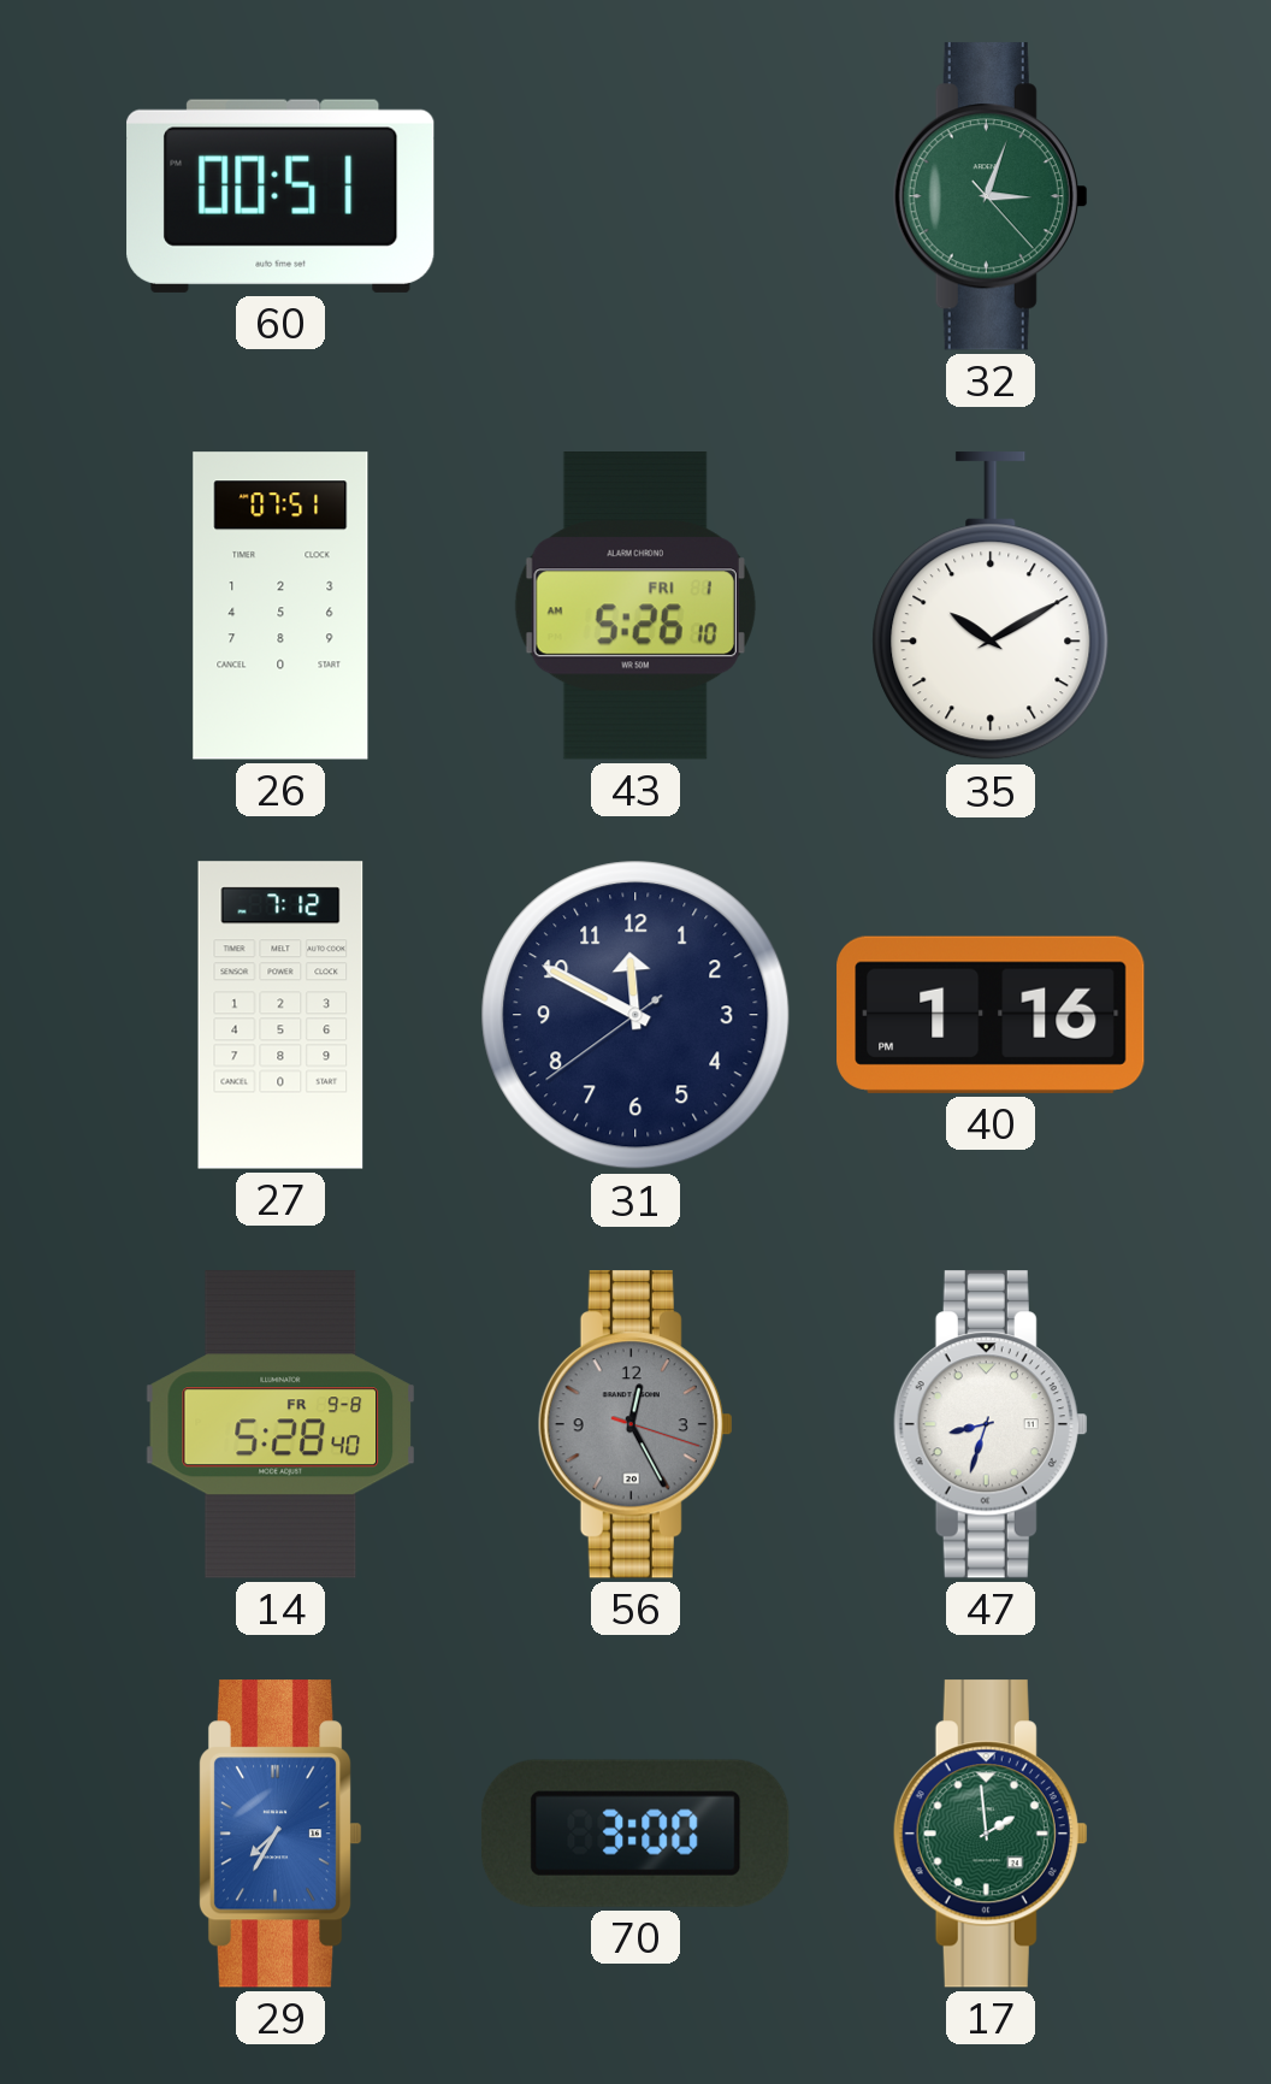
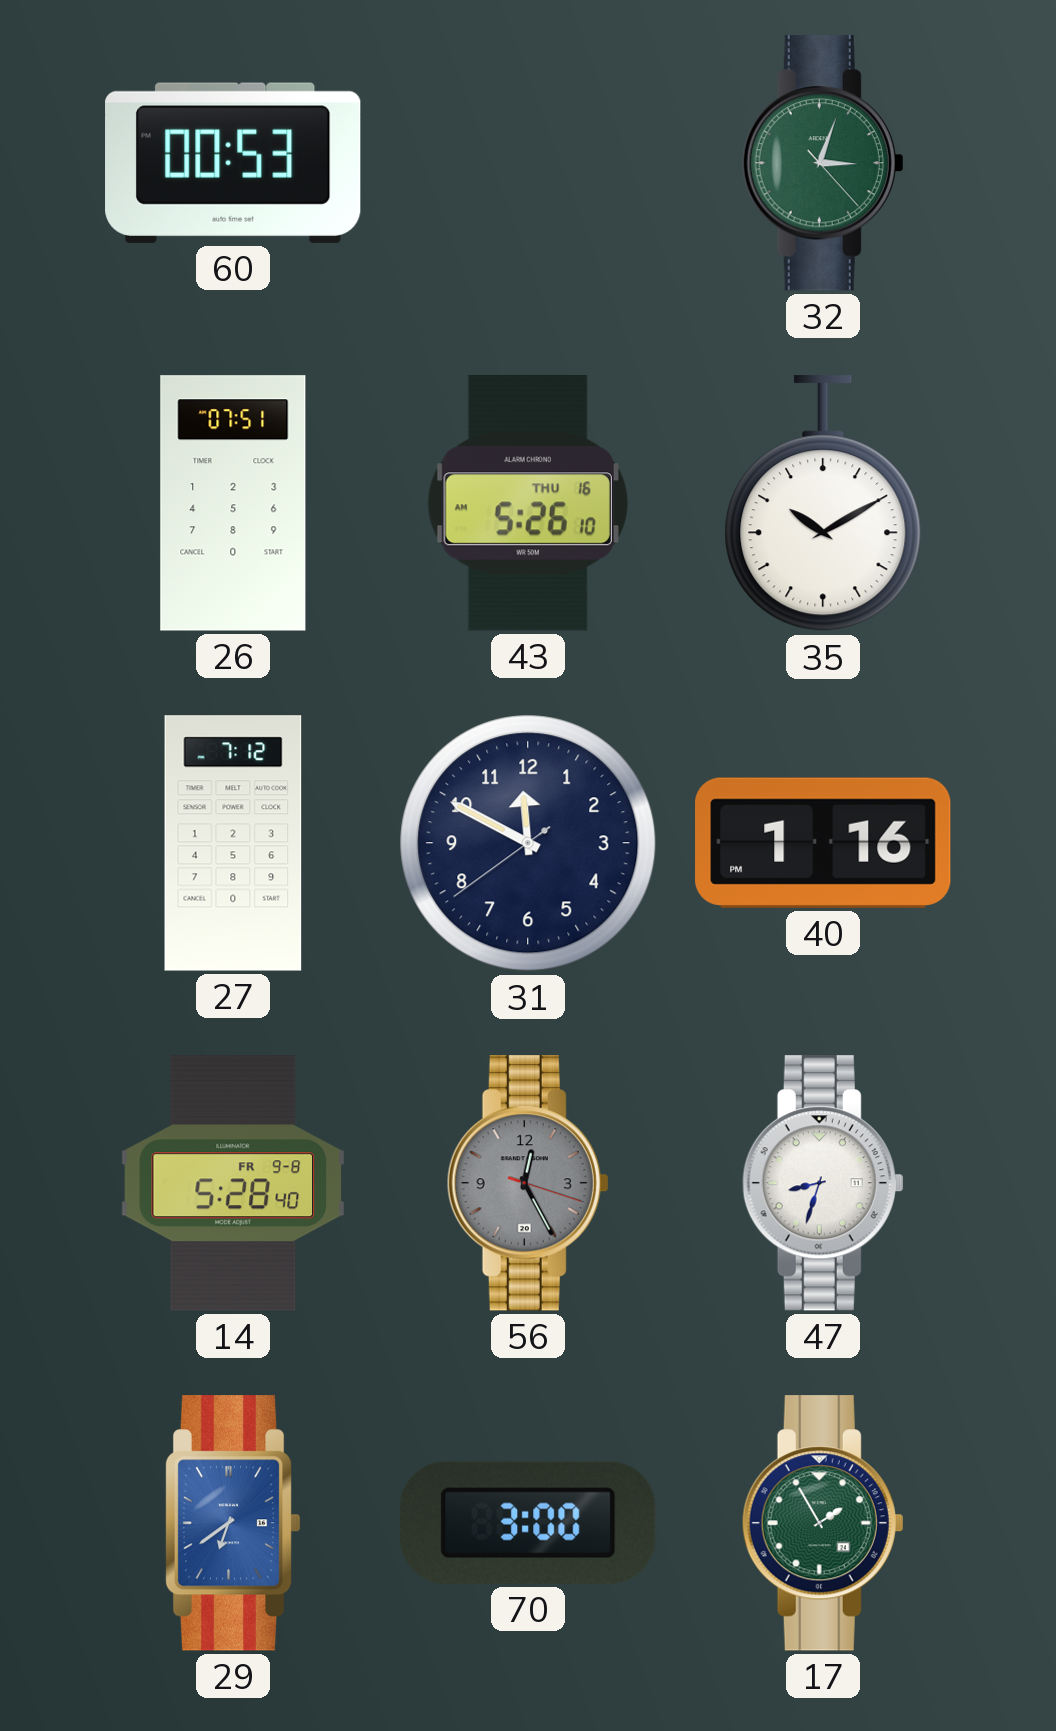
60: 00:51 -> 00:53
43 date: FRI 1 -> THU 16
29: 7:35 -> 6:39
17: 1:59 -> 1:55
